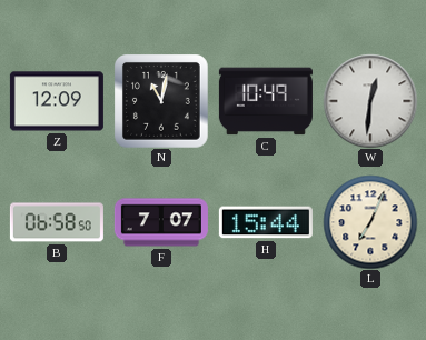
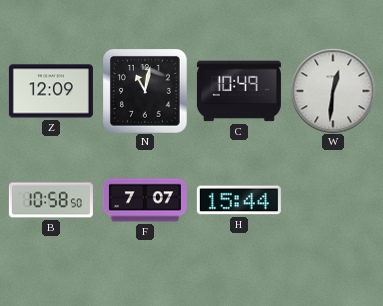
B: 06:58 -> 10:58
L: 7:04 -> none
